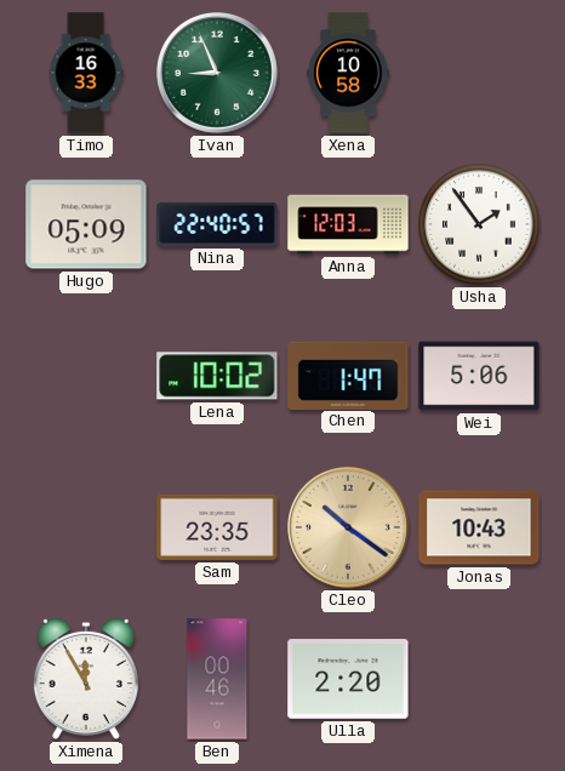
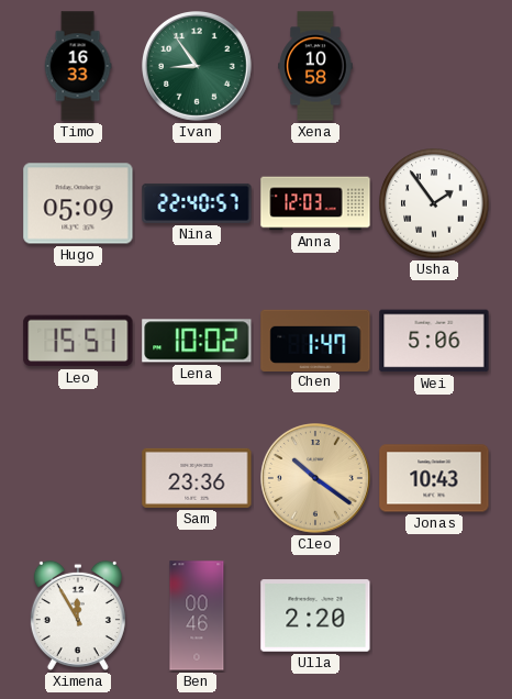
Ivan: 8:56 -> 8:54
Leo: none -> 15:51
Sam: 23:35 -> 23:36
